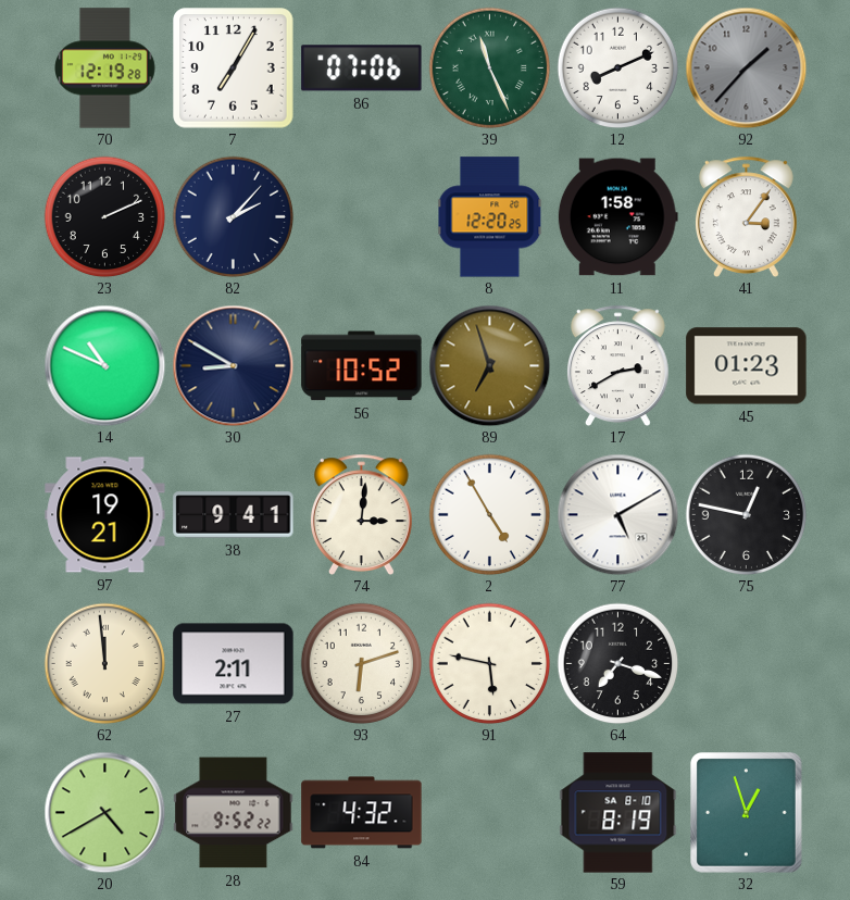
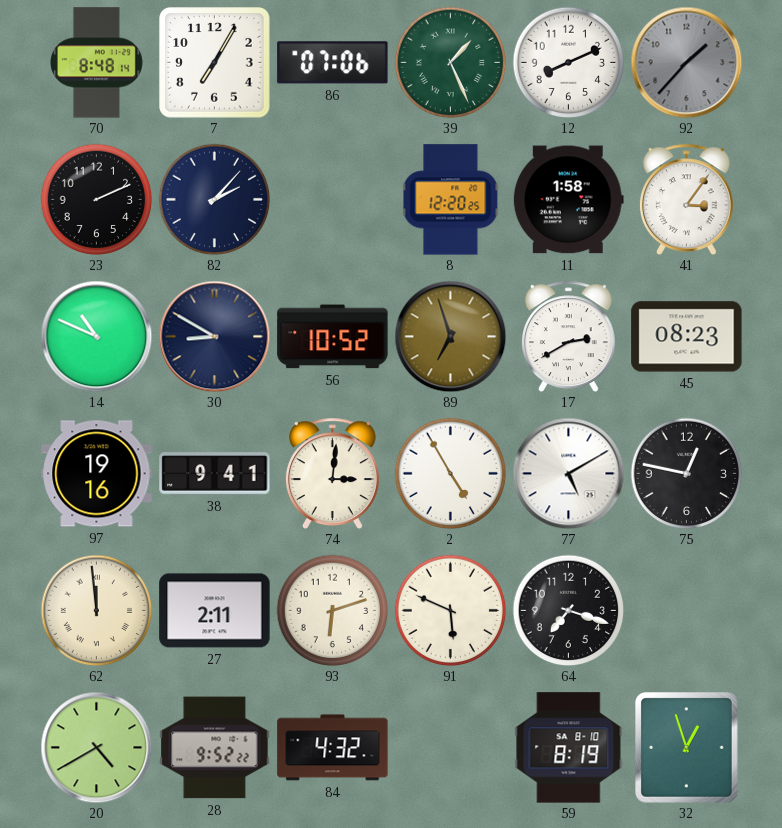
70: 12:19 -> 8:48
39: 11:26 -> 1:26
45: 01:23 -> 08:23
97: 19:21 -> 19:16
91: 5:47 -> 5:49
